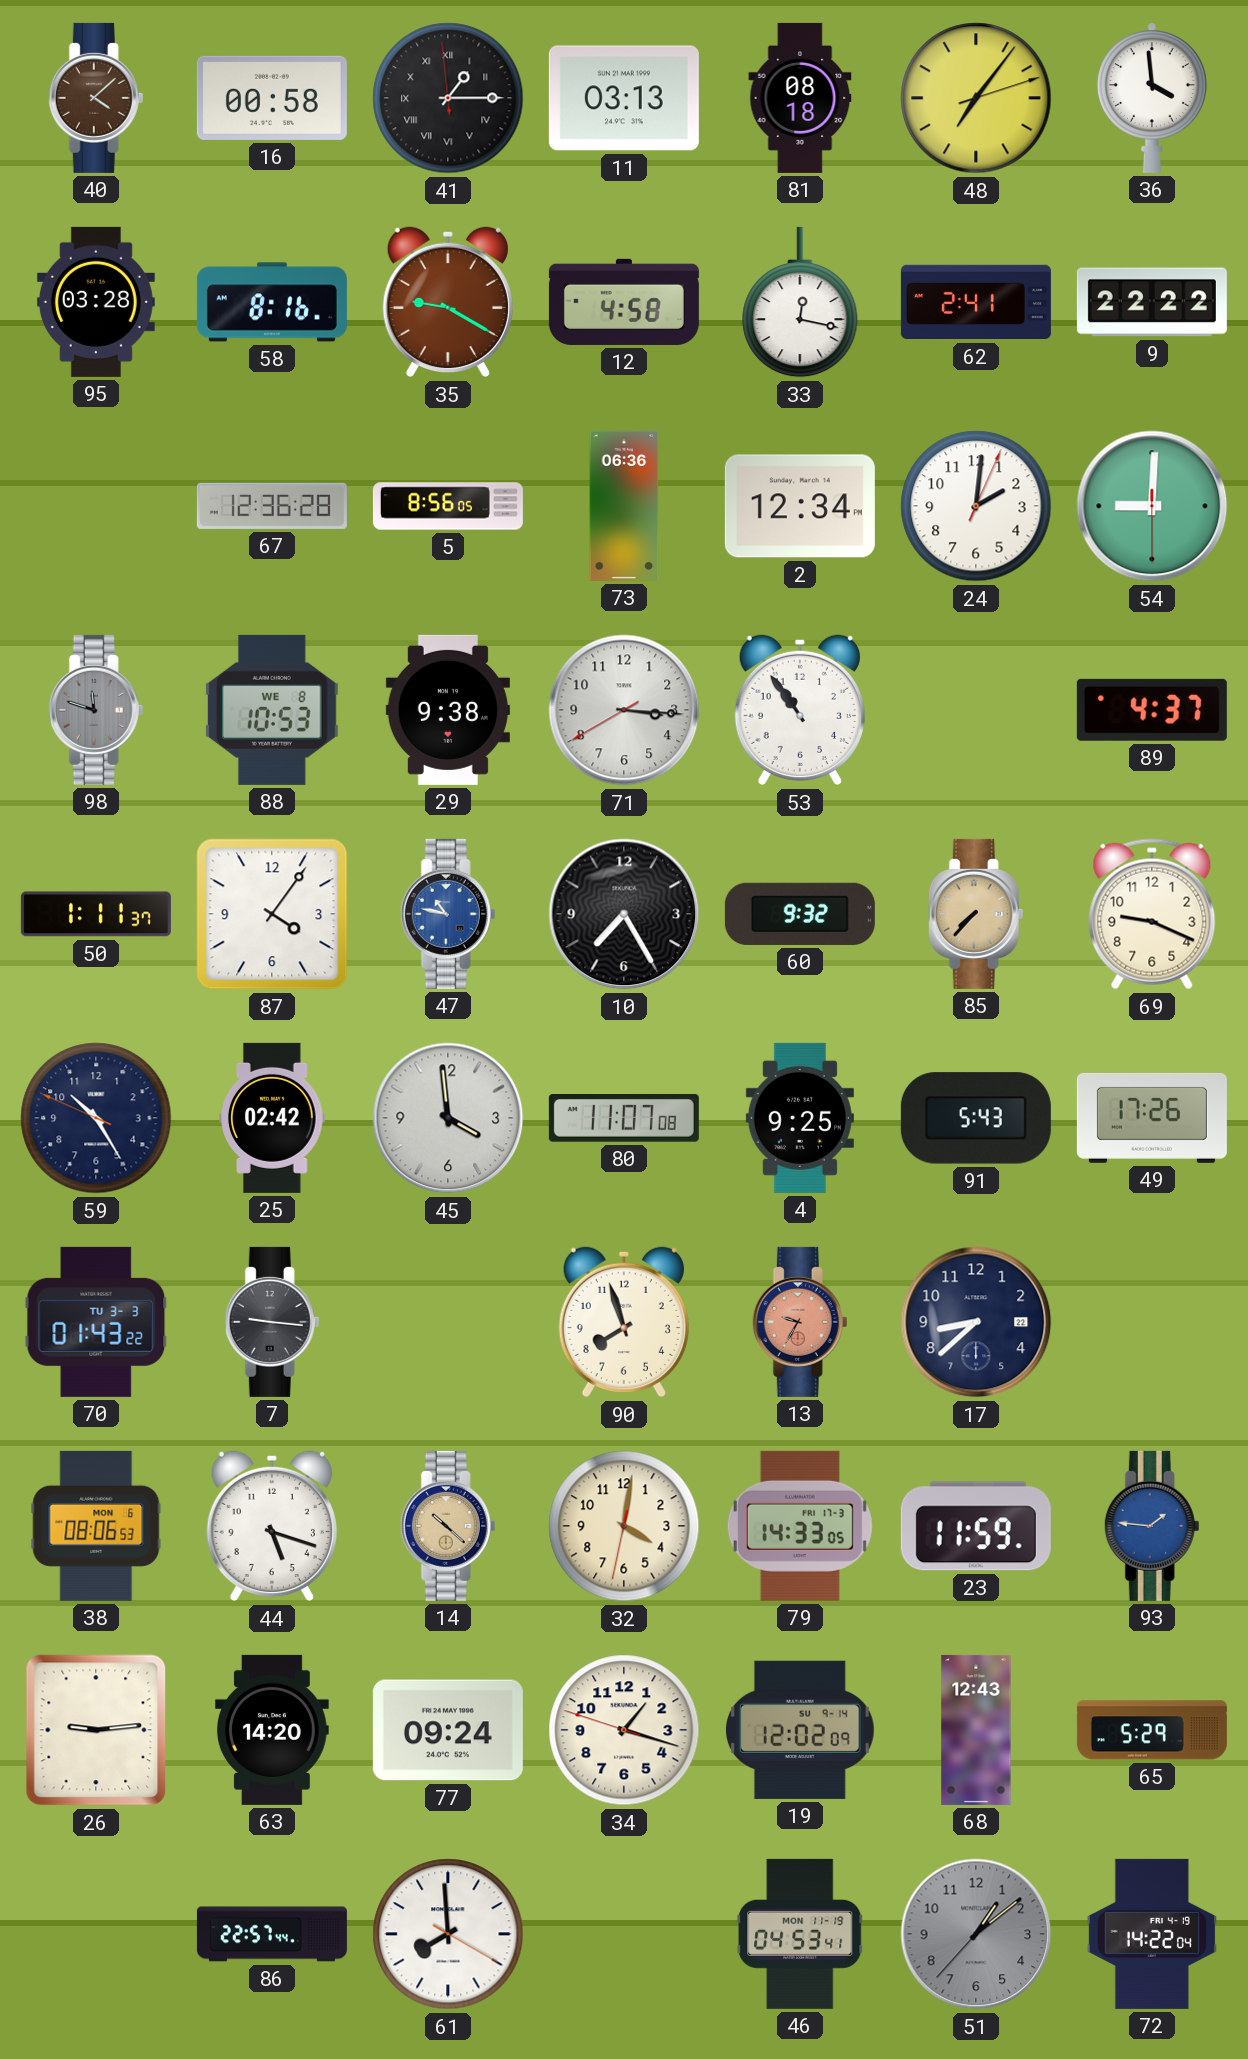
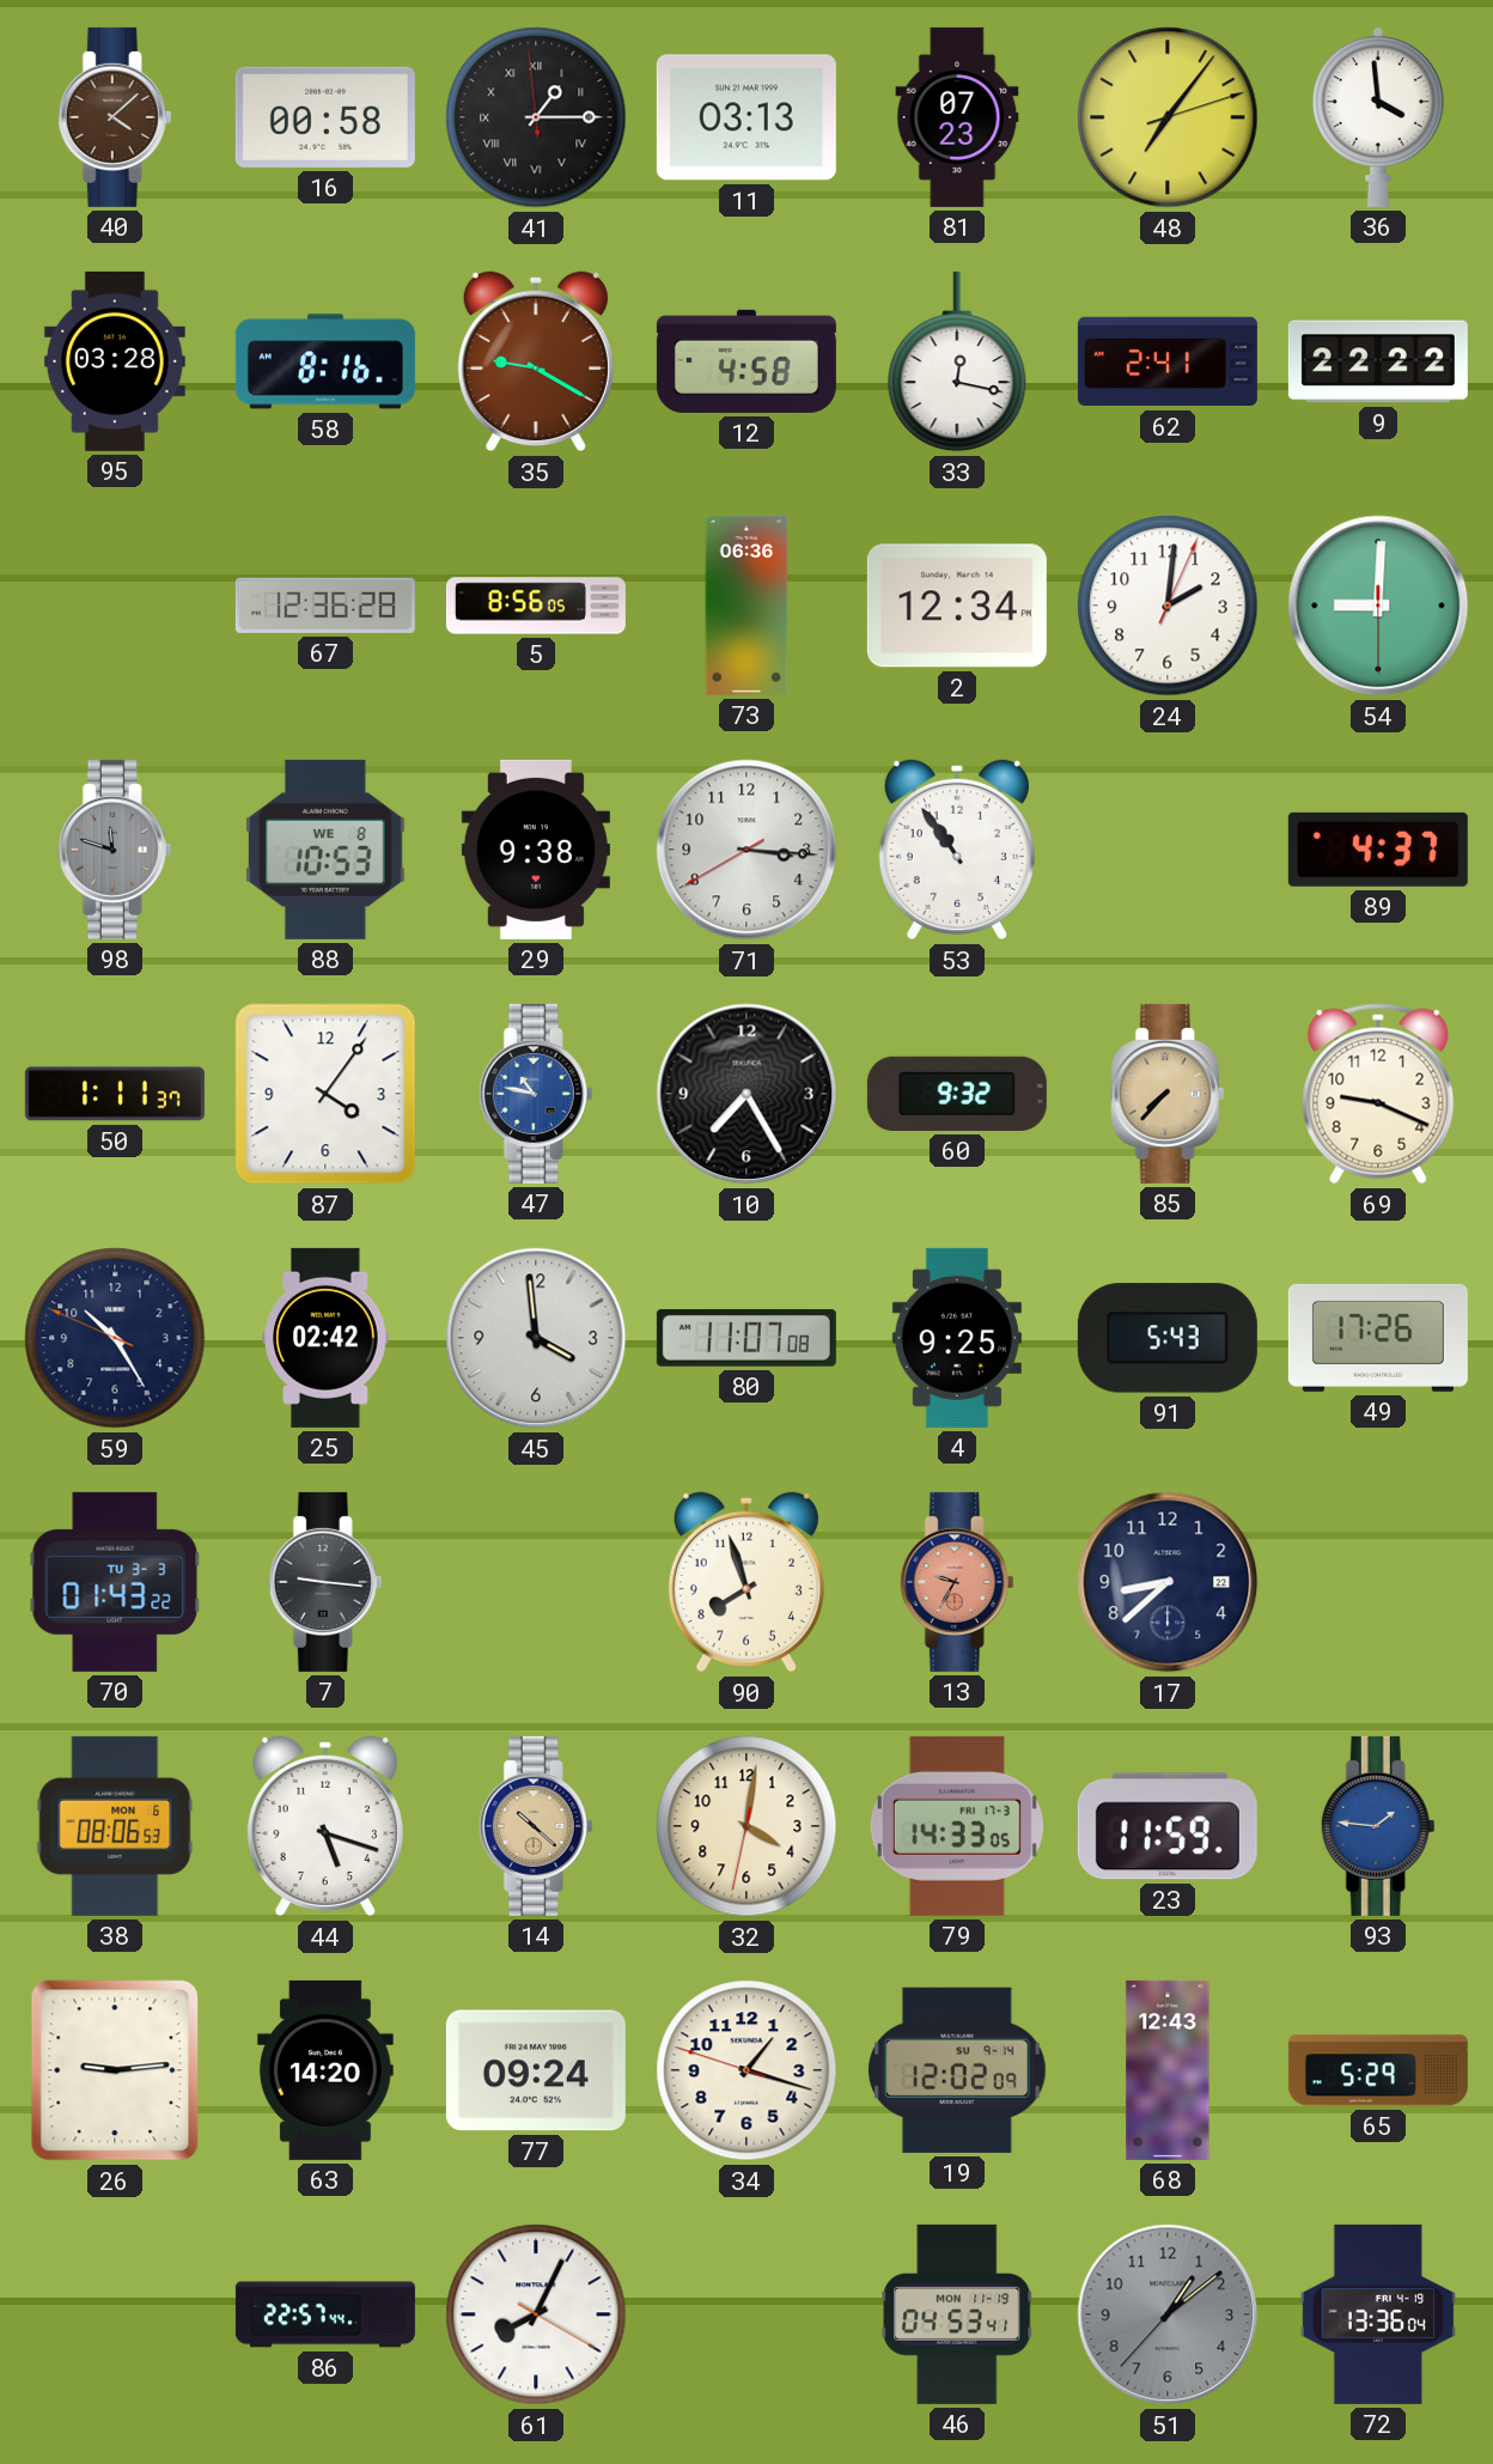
81: 08:18 -> 07:23
61: 7:59 -> 8:04
72: 14:22 -> 13:36
